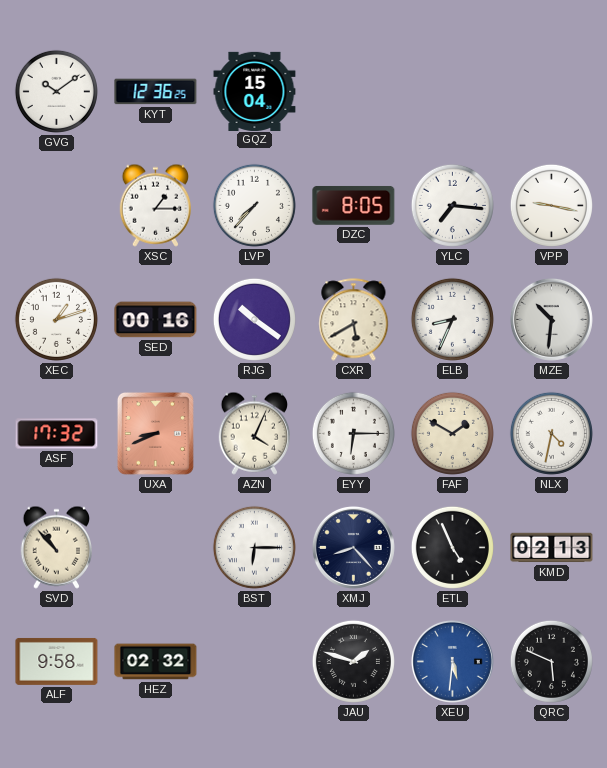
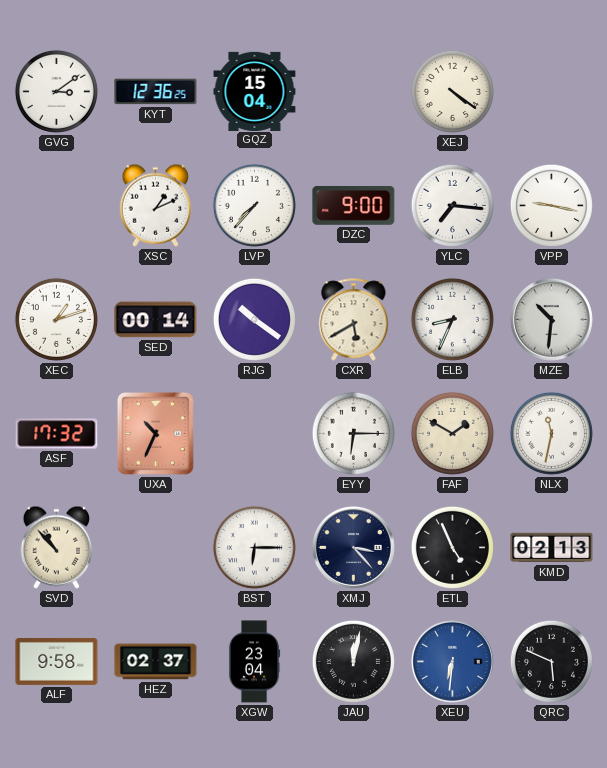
GVG: 10:09 -> 3:09
XEJ: none -> 4:21
XSC: 1:15 -> 1:11
DZC: 8:05 -> 9:00
SED: 00:16 -> 00:14
UXA: 8:41 -> 10:34
AZN: 4:04 -> none
NLX: 4:32 -> 11:32
XMJ: 8:23 -> 3:23
HEZ: 02:32 -> 02:37
XGW: none -> 23:04
JAU: 1:48 -> 12:02
XEU: 5:31 -> 6:31
